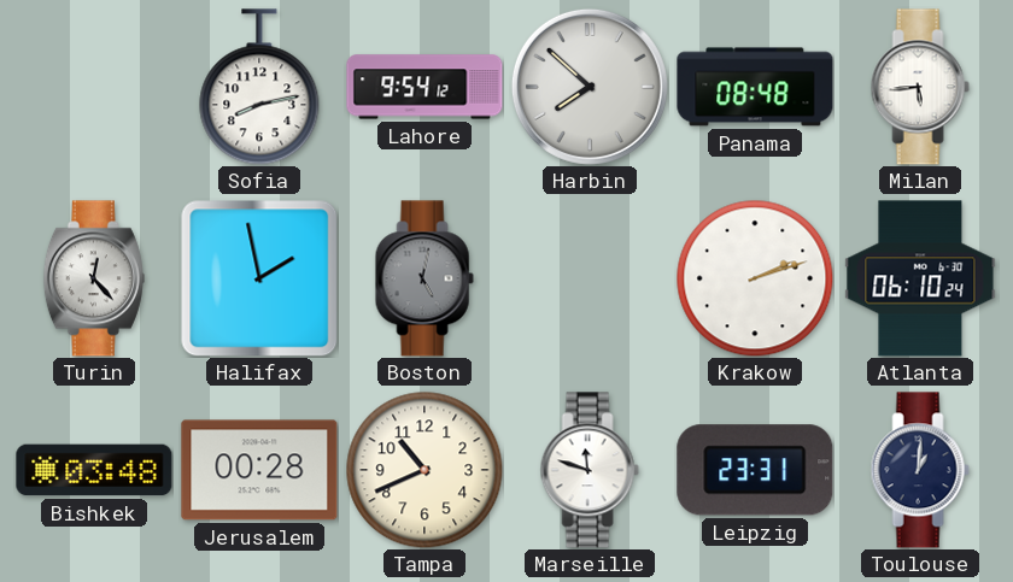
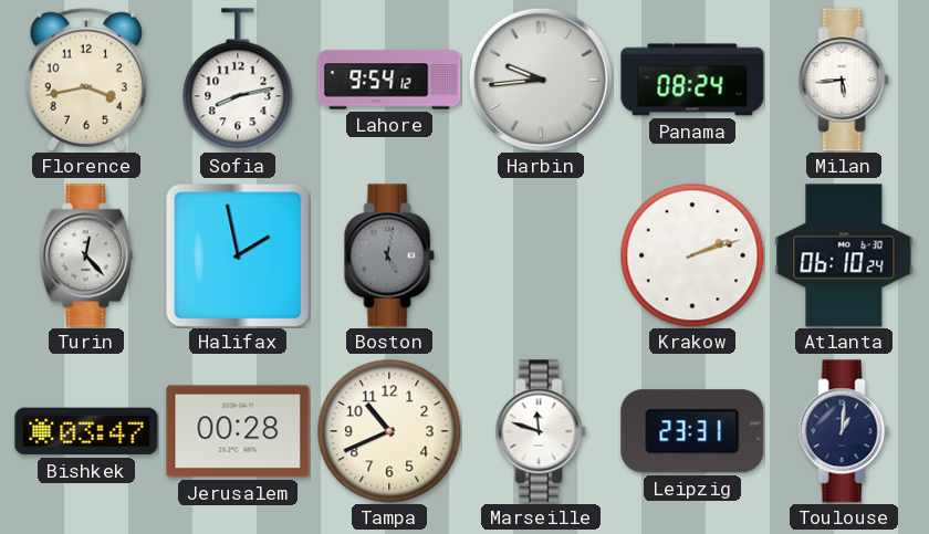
Florence: none -> 3:43
Harbin: 7:52 -> 9:44
Panama: 08:48 -> 08:24
Bishkek: 03:48 -> 03:47
